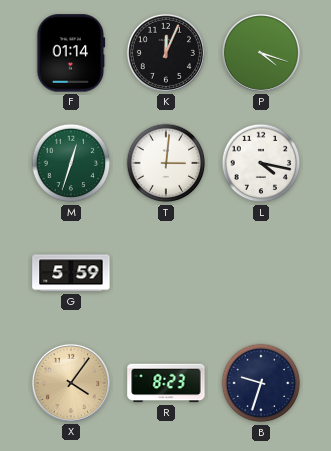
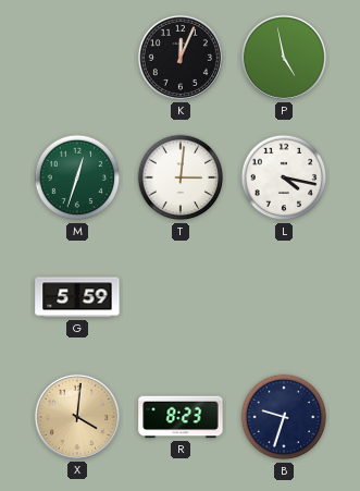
F: 01:14 -> none
P: 4:18 -> 4:58
X: 4:06 -> 4:01
